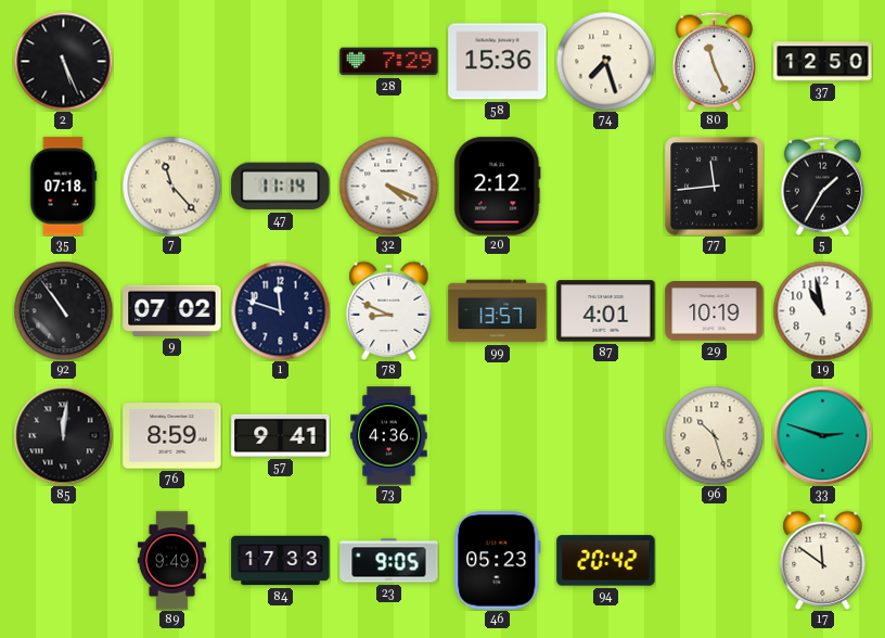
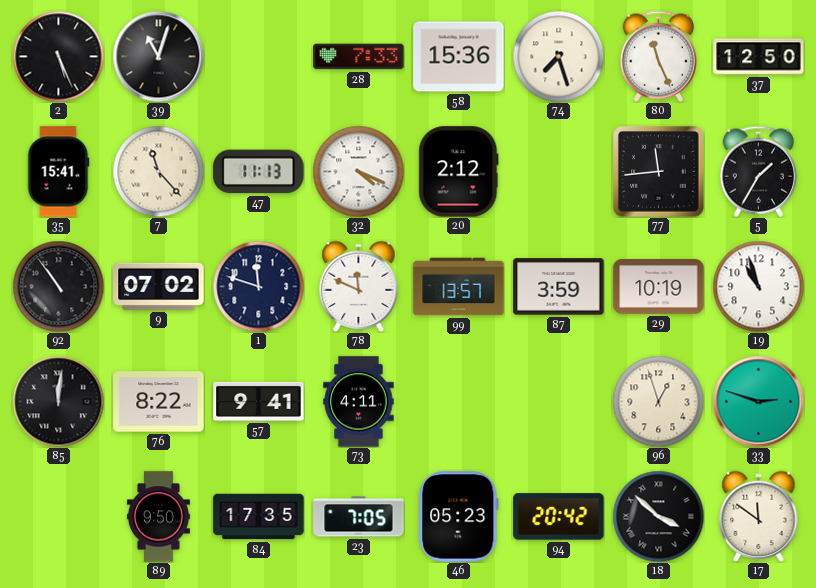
39: none -> 11:03
28: 7:29 -> 7:33
35: 07:18 -> 15:41
47: 11:14 -> 11:13
78: 8:49 -> 11:49
87: 4:01 -> 3:59
19: 10:58 -> 10:57
76: 8:59 -> 8:22
73: 4:36 -> 4:11
96: 10:27 -> 12:57
89: 9:49 -> 9:50
84: 17:33 -> 17:35
23: 9:05 -> 7:05
18: none -> 3:52
